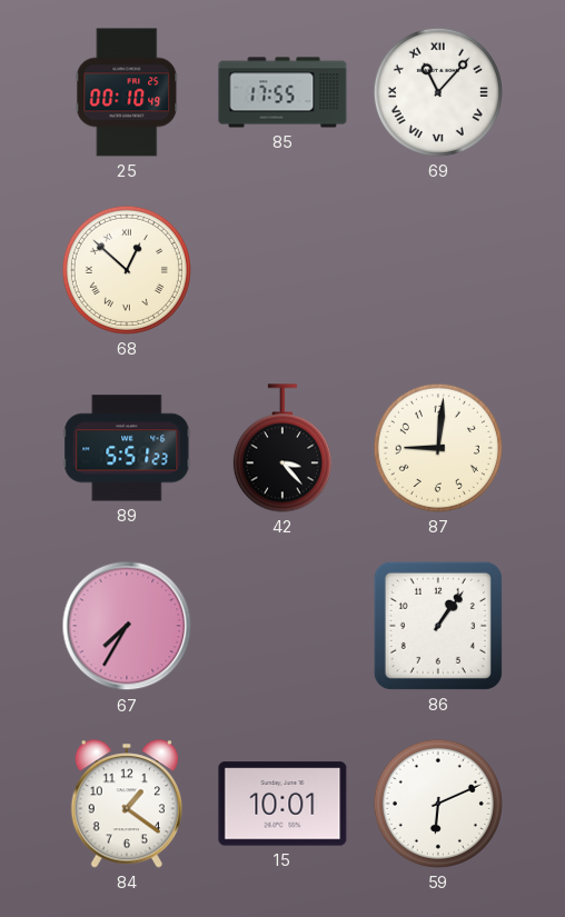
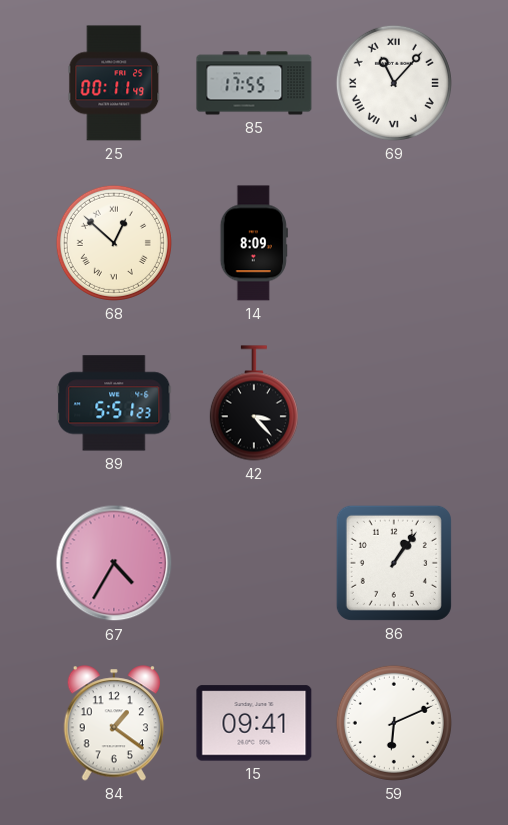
25: 00:10 -> 00:11
14: none -> 8:09
87: 9:01 -> none
67: 7:35 -> 4:35
15: 10:01 -> 09:41
